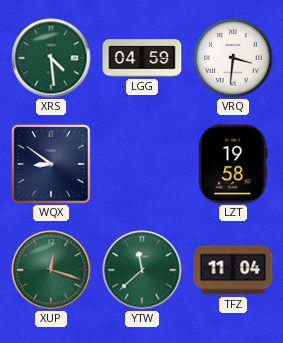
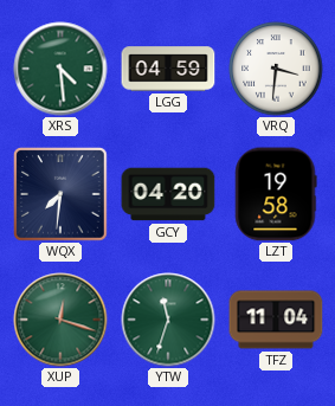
WQX: 8:51 -> 7:31
GCY: none -> 04:20
YTW: 11:38 -> 11:33
